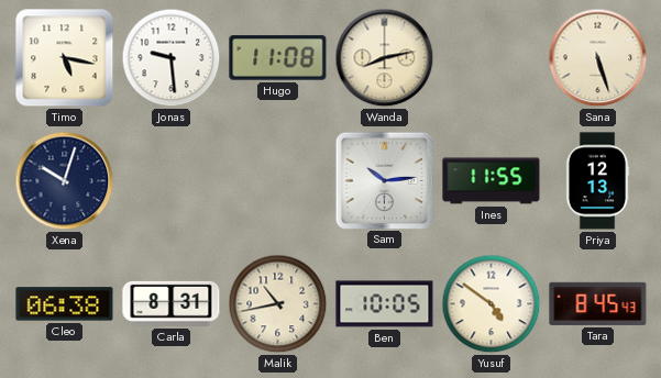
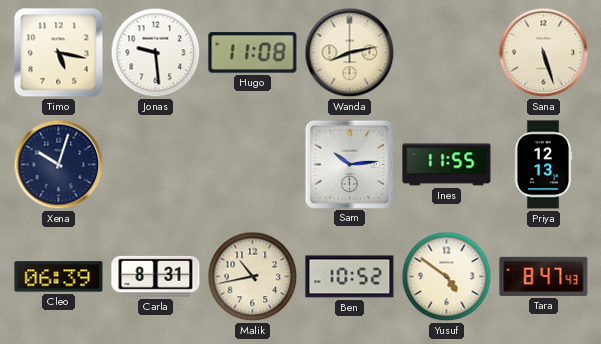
Cleo: 06:38 -> 06:39
Ben: 10:05 -> 10:52
Tara: 8:45 -> 8:47
